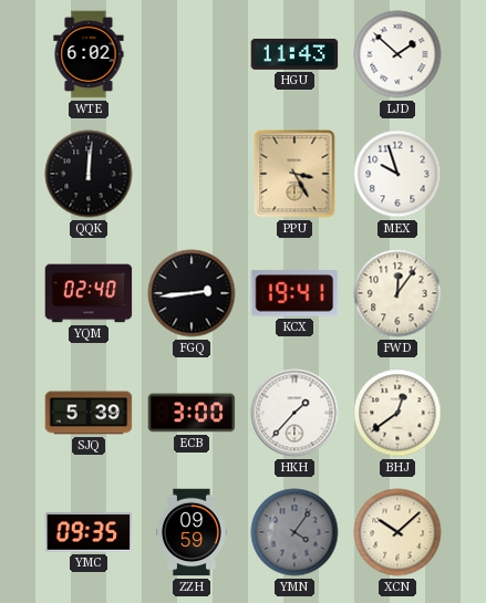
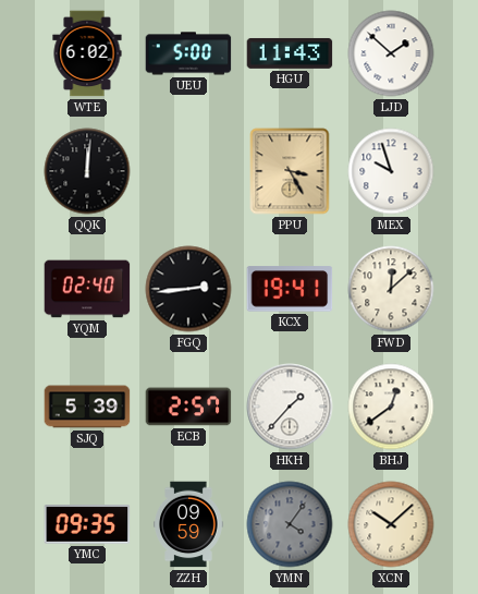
UEU: none -> 5:00
FWD: 12:06 -> 12:08
ECB: 3:00 -> 2:57
